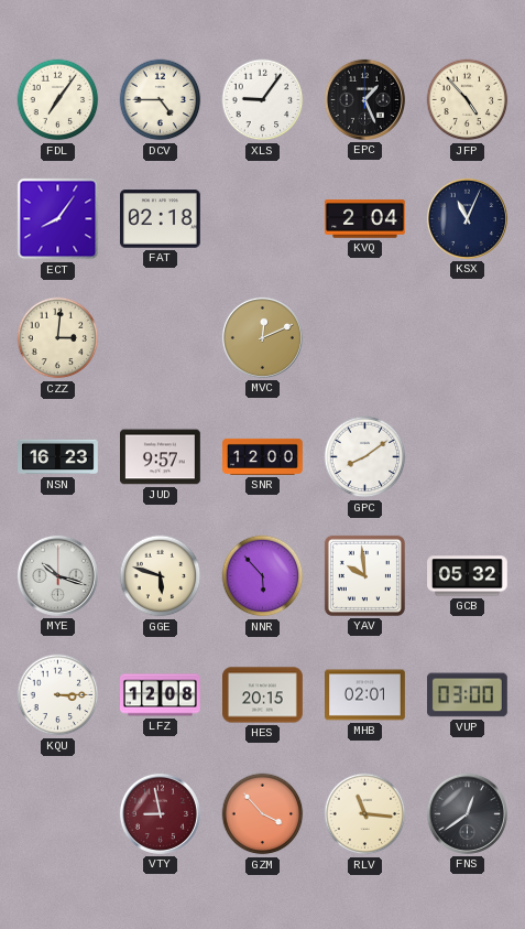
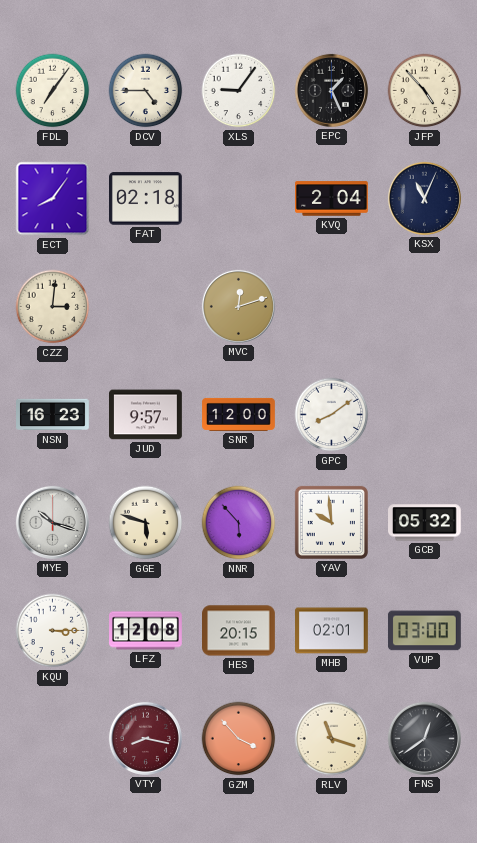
MVC: 12:11 -> 12:12
VTY: 8:58 -> 8:17
RLV: 11:16 -> 11:18
